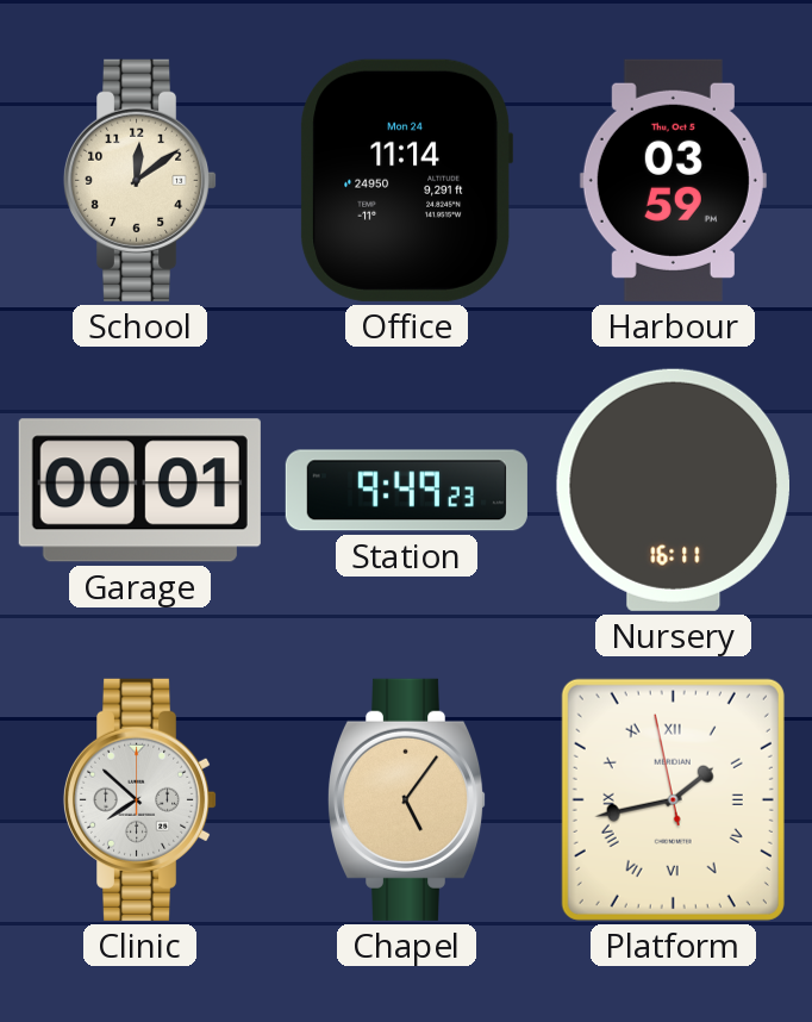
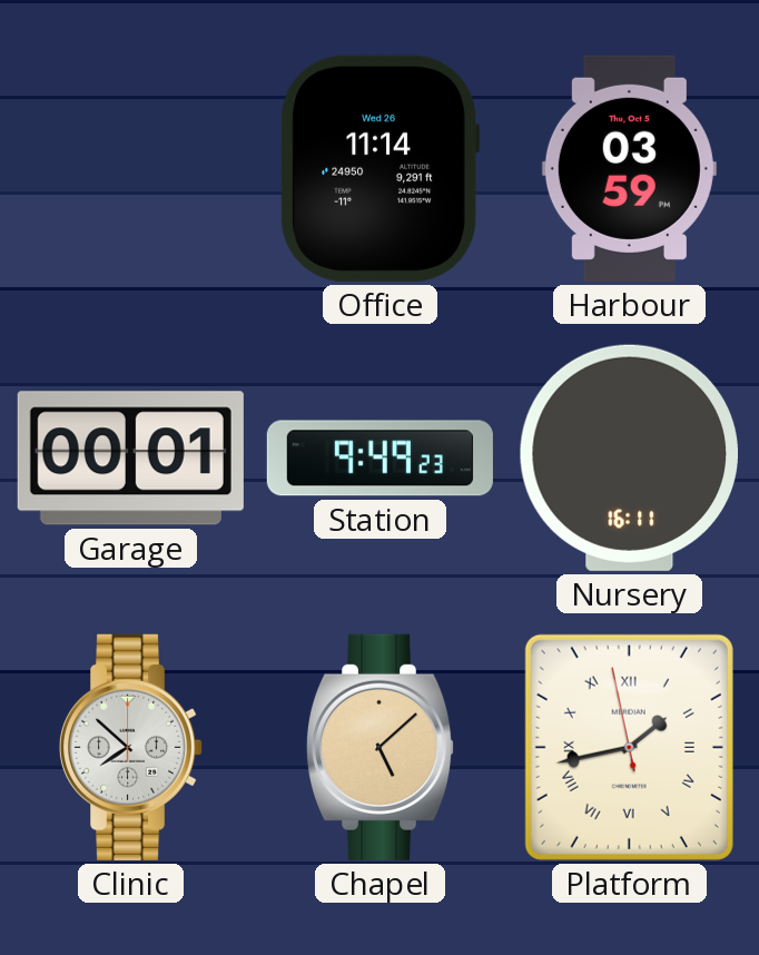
School: 12:09 -> none
Office date: Mon 24 -> Wed 26
Chapel: 5:06 -> 5:08
